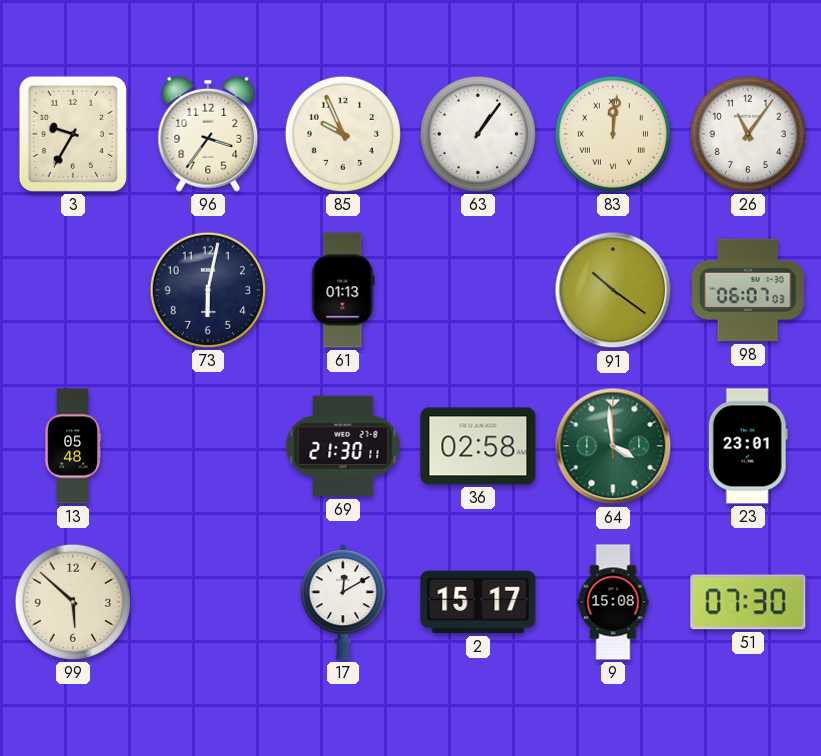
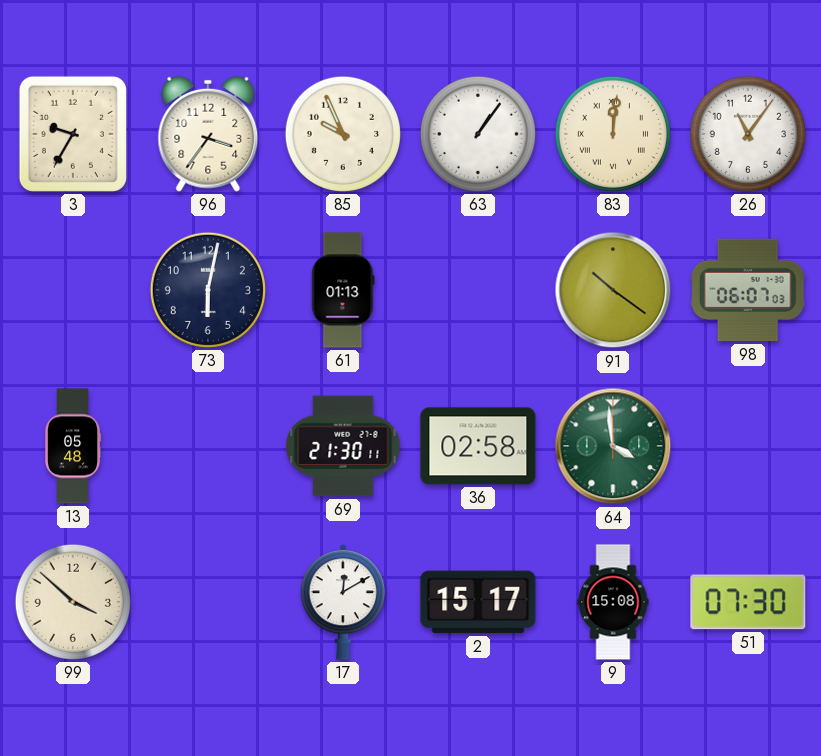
23: 23:01 -> none
99: 5:52 -> 3:52
